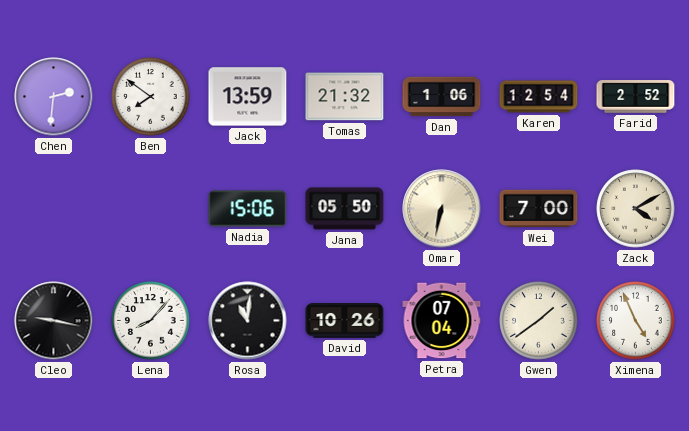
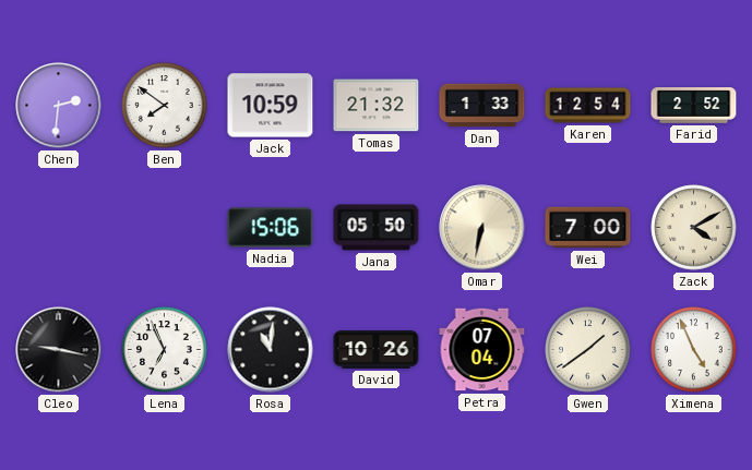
Jack: 13:59 -> 10:59
Dan: 1:06 -> 1:33
Lena: 8:07 -> 6:56
